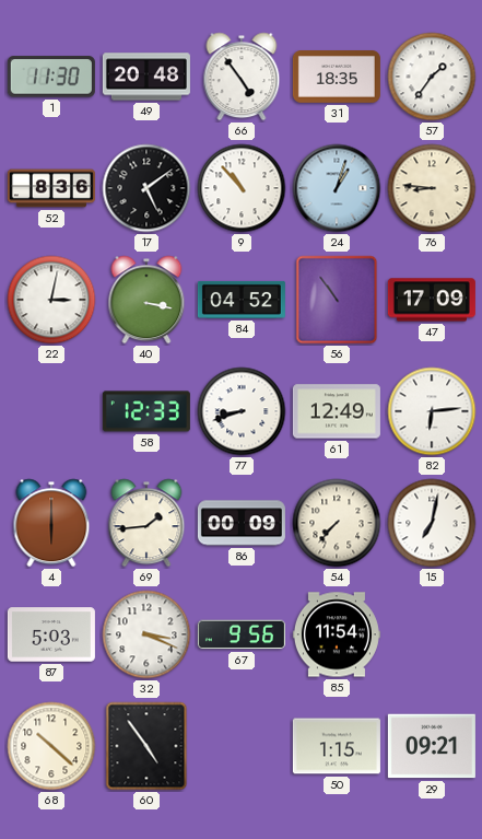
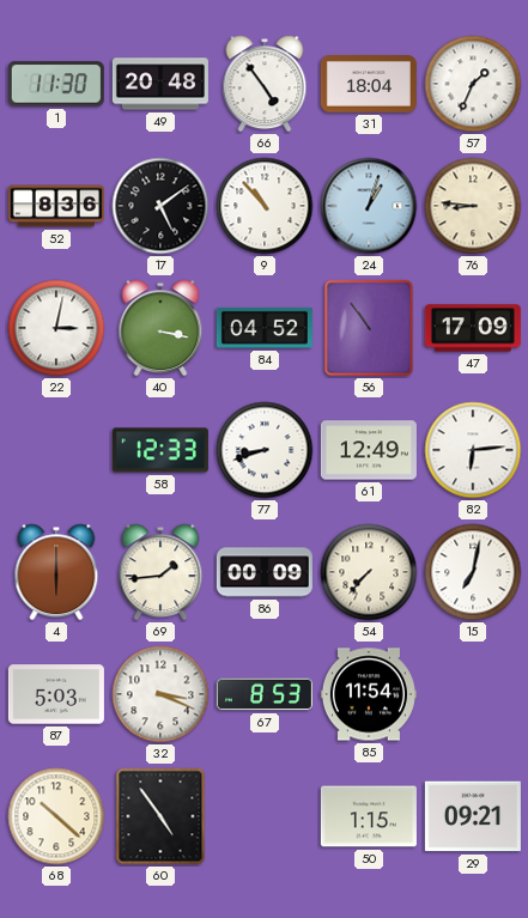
31: 18:35 -> 18:04
57: 1:36 -> 1:34
67: 9:56 -> 8:53
